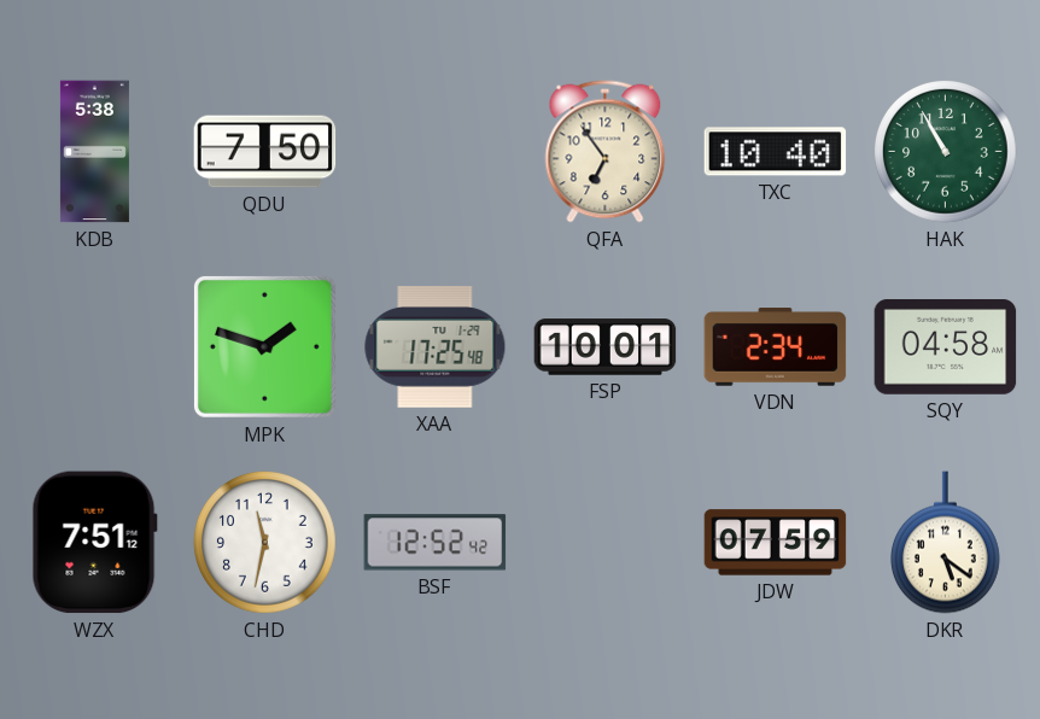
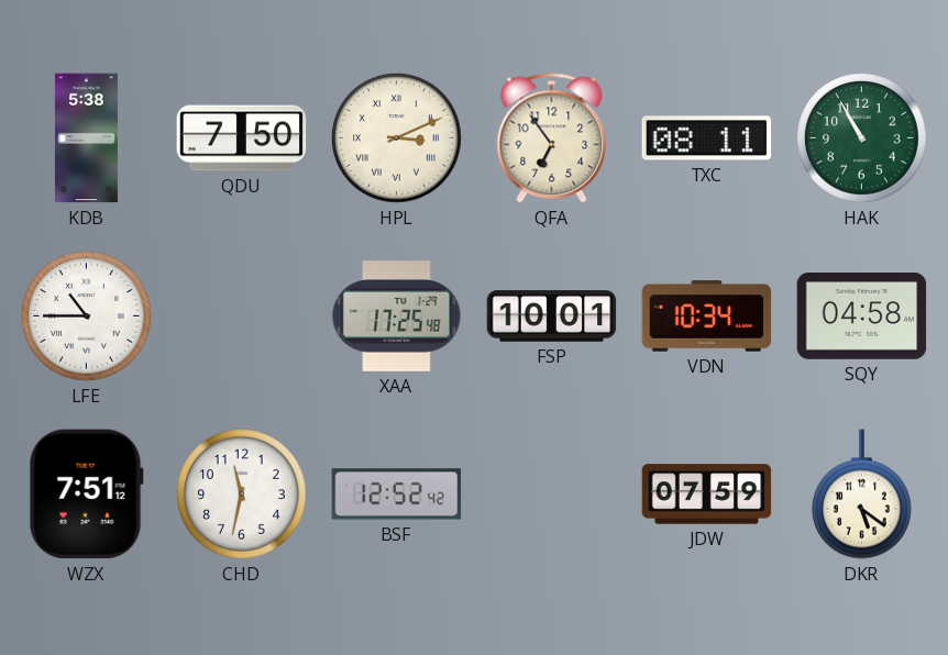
HPL: none -> 3:11
TXC: 10:40 -> 08:11
LFE: none -> 10:45
MPK: 1:48 -> none
VDN: 2:34 -> 10:34
